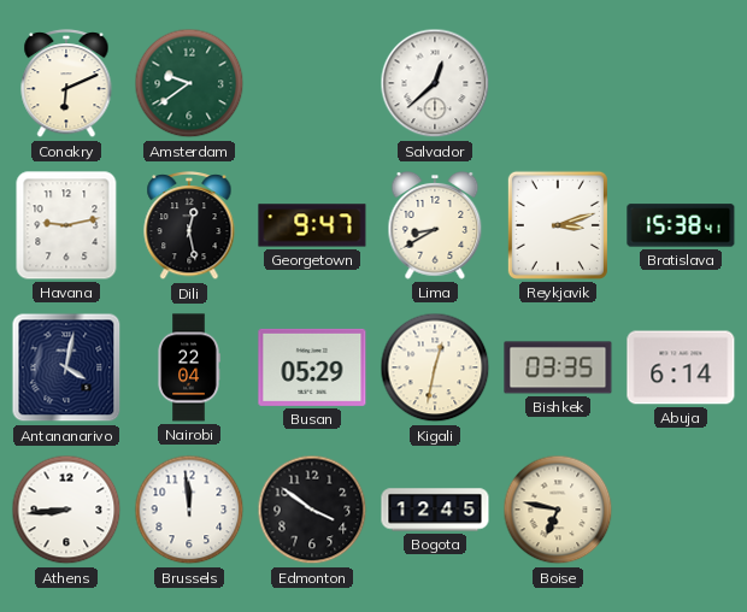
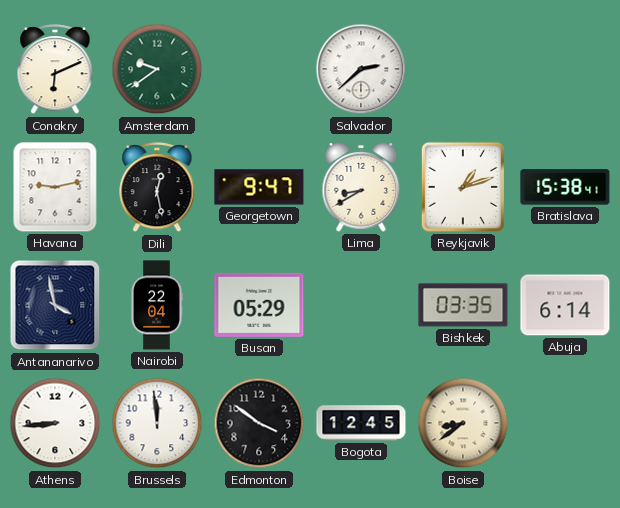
Salvador: 12:38 -> 2:38
Reykjavik: 3:12 -> 1:12
Antananarivo: 4:02 -> 3:58
Kigali: 12:32 -> none
Boise: 6:47 -> 8:39
